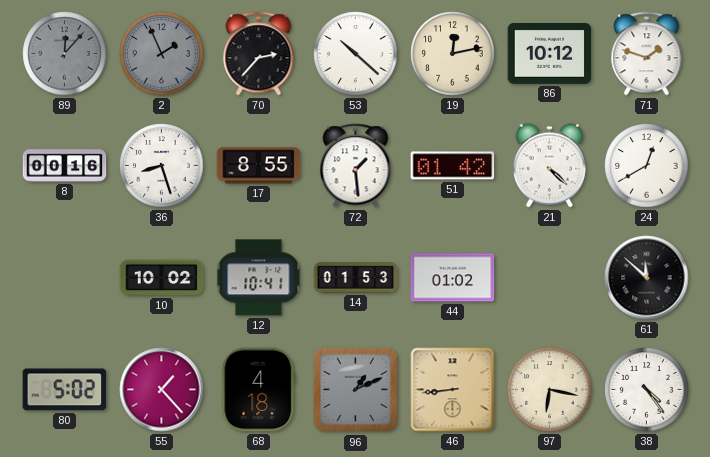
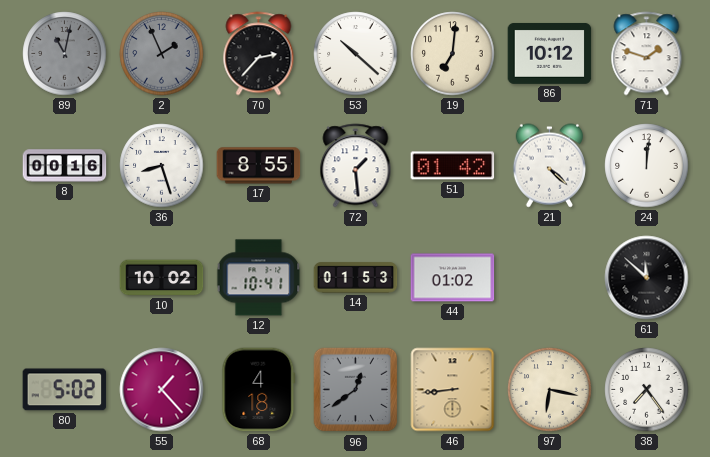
89: 12:07 -> 11:02
19: 12:13 -> 7:01
24: 12:40 -> 12:01
96: 1:11 -> 12:39
38: 4:24 -> 7:24
